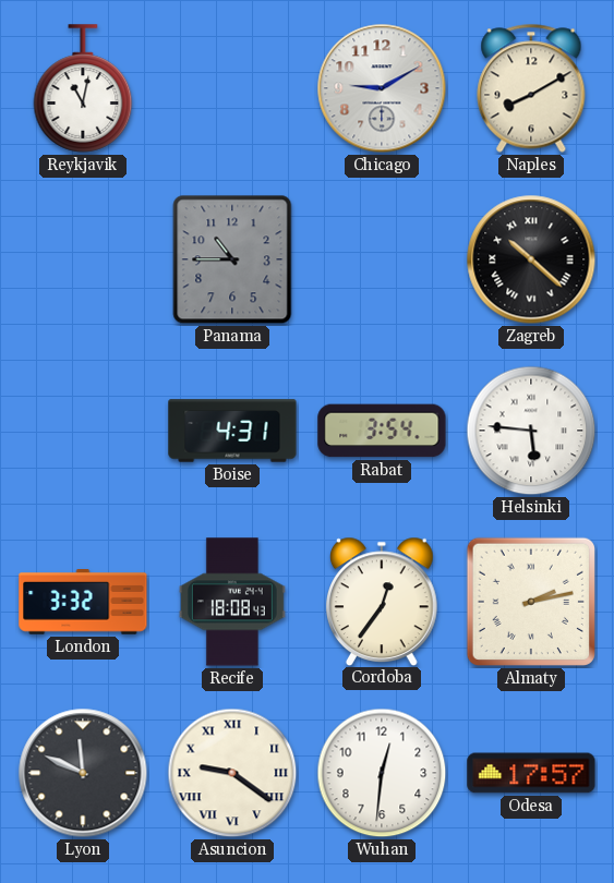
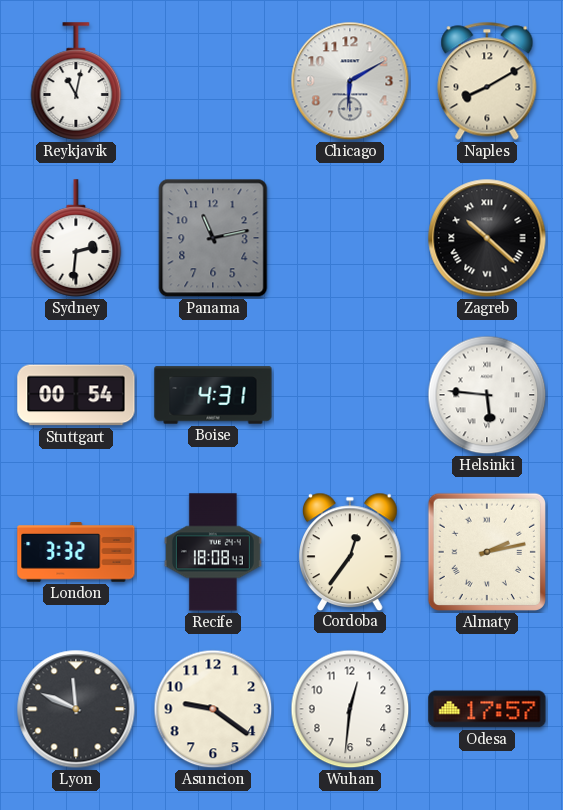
Chicago: 9:10 -> 6:10
Sydney: none -> 2:31
Panama: 10:45 -> 11:13
Stuttgart: none -> 00:54
Rabat: 3:54 -> none
Asuncion numerals: Roman -> Arabic
